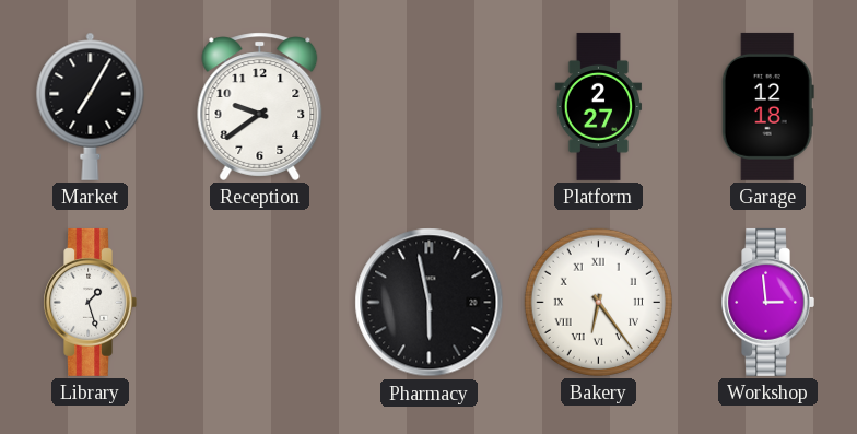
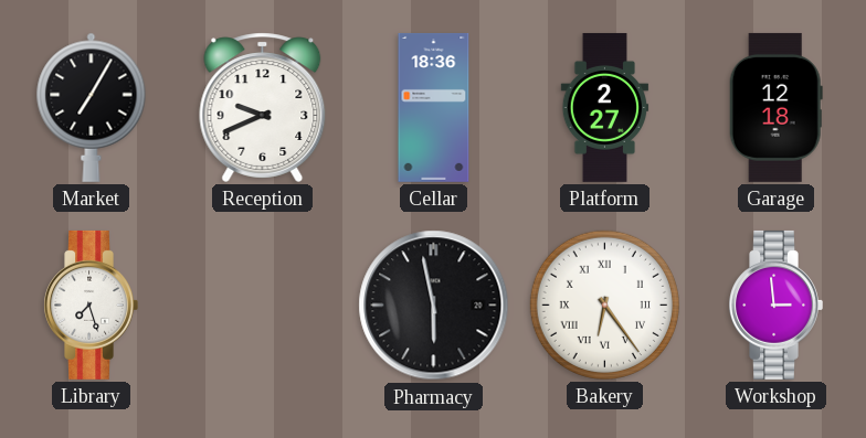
Reception: 9:39 -> 9:41
Cellar: none -> 18:36
Library: 1:27 -> 7:27
